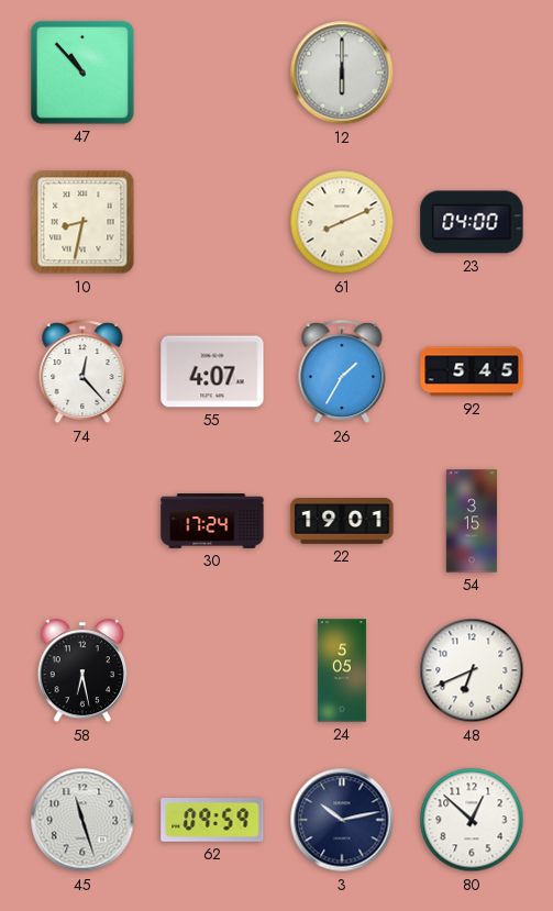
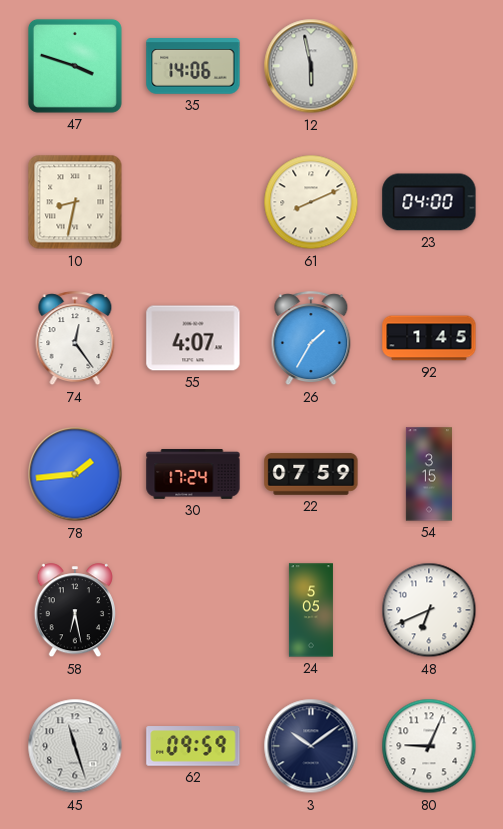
47: 10:53 -> 3:48
35: none -> 14:06
12: 6:00 -> 5:58
74: 12:23 -> 12:24
92: 5:45 -> 1:45
78: none -> 1:44
22: 19:01 -> 07:59
3: 10:13 -> 10:09
80: 12:52 -> 9:04
